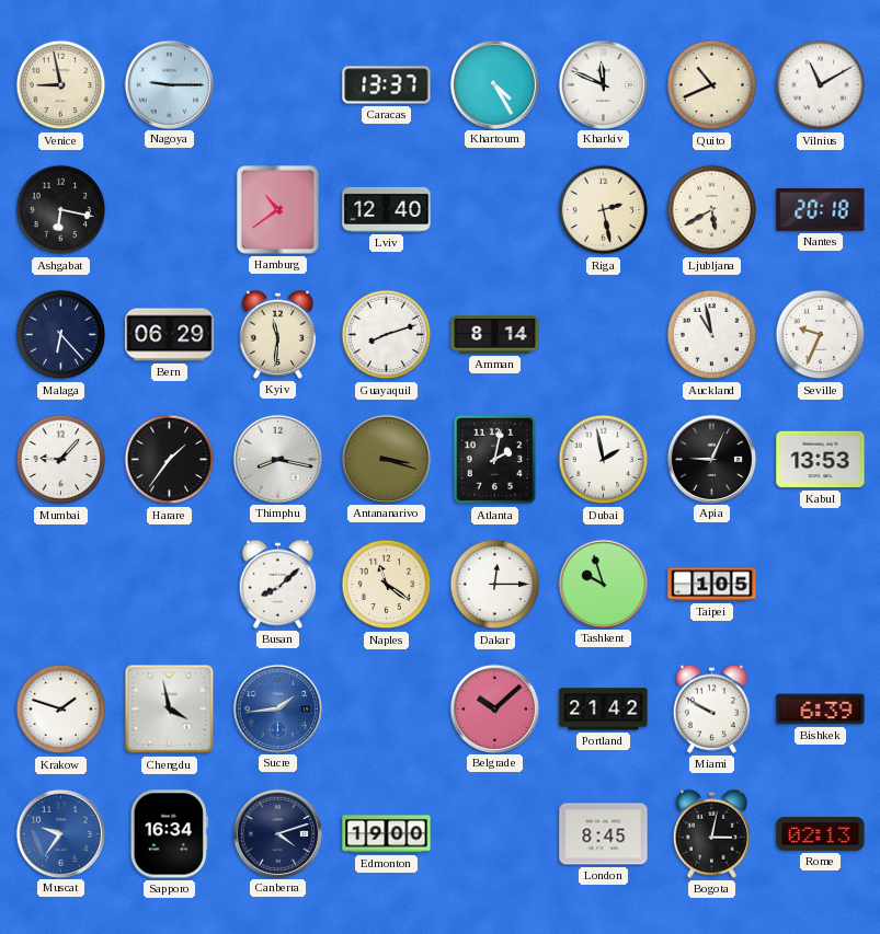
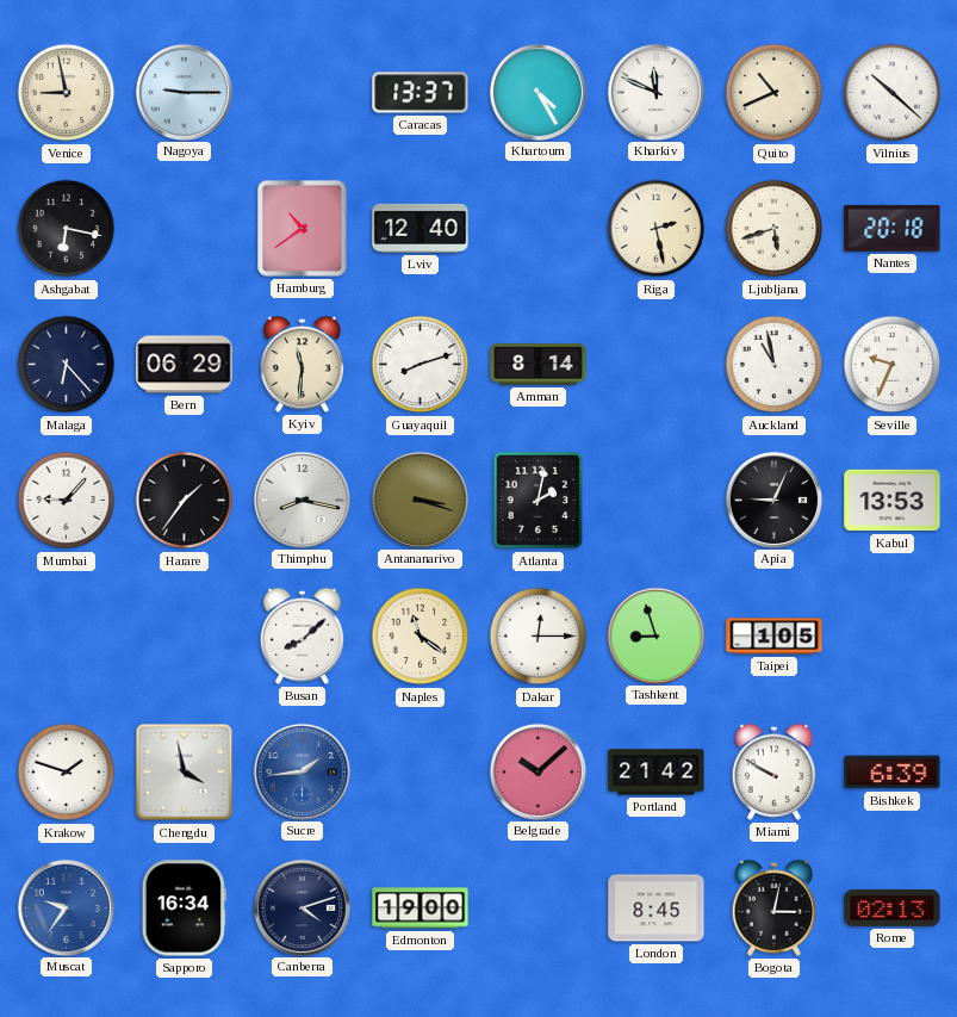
Vilnius: 11:10 -> 10:22
Ljubljana: 5:40 -> 5:42
Dubai: 1:58 -> none
Tashkent: 9:57 -> 8:57
